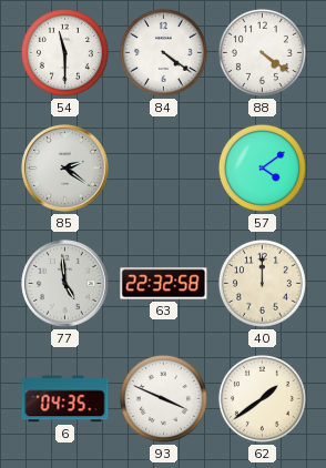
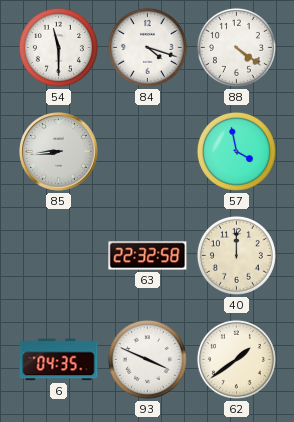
84: 4:21 -> 4:18
85: 2:21 -> 8:44
57: 4:09 -> 3:58
77: 4:59 -> none
